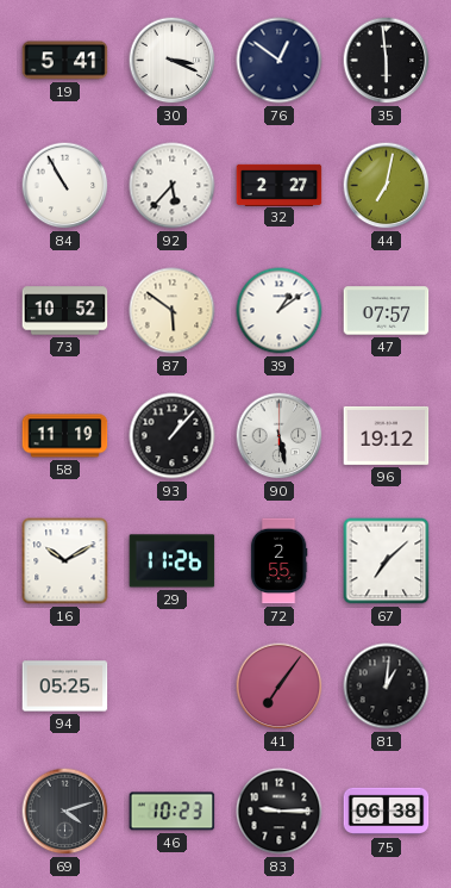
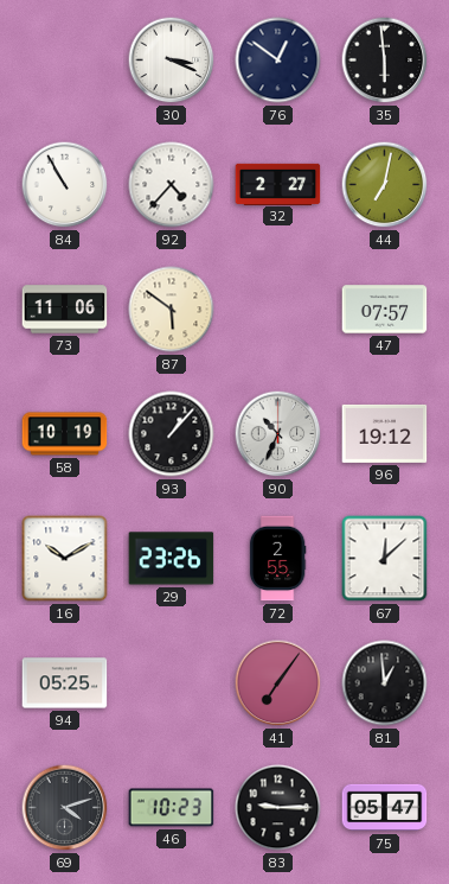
19: 5:41 -> none
92: 5:37 -> 4:37
73: 10:52 -> 11:06
39: 1:09 -> none
58: 11:19 -> 10:19
90: 5:28 -> 10:34
29: 11:26 -> 23:26
67: 7:08 -> 12:08
81: 1:01 -> 12:59
75: 06:38 -> 05:47
